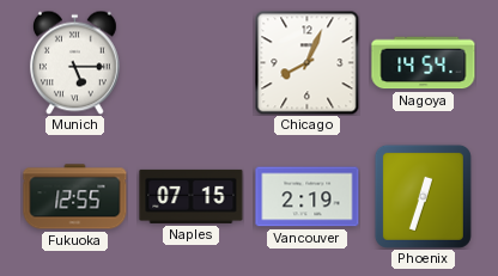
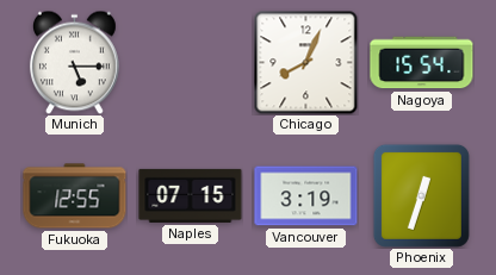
Nagoya: 14:54 -> 15:54
Vancouver: 2:19 -> 3:19
